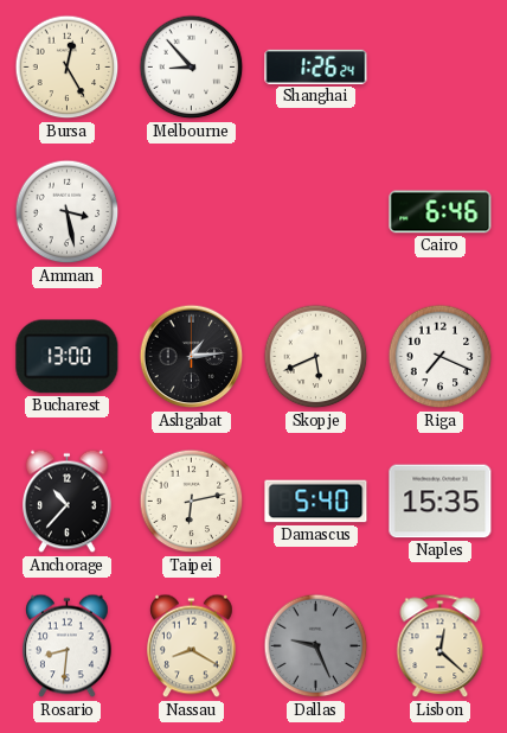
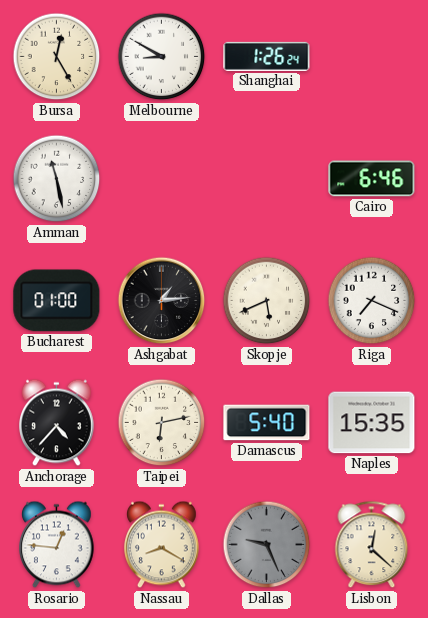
Melbourne: 8:53 -> 8:50
Amman: 3:28 -> 11:28
Bucharest: 13:00 -> 01:00
Anchorage: 10:37 -> 4:37
Rosario: 8:31 -> 12:46
